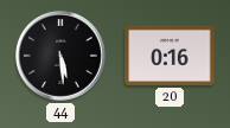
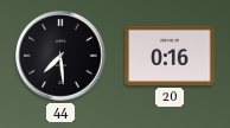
44: 5:29 -> 7:29
